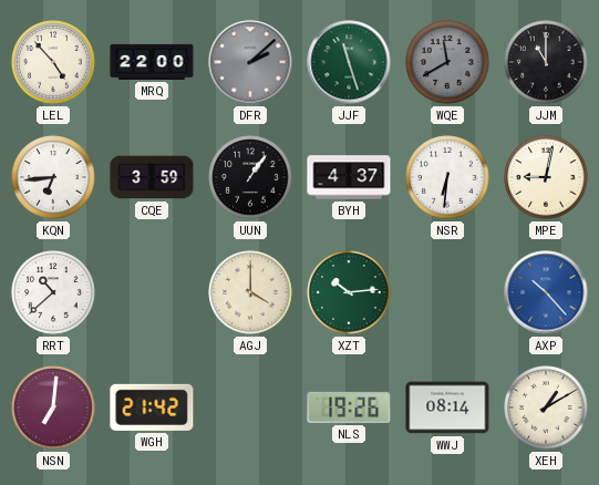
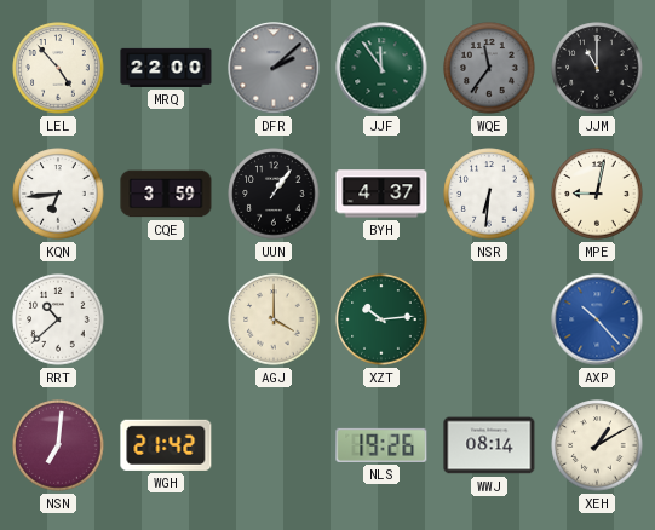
JJF: 11:27 -> 11:54
WQE: 11:40 -> 11:36
